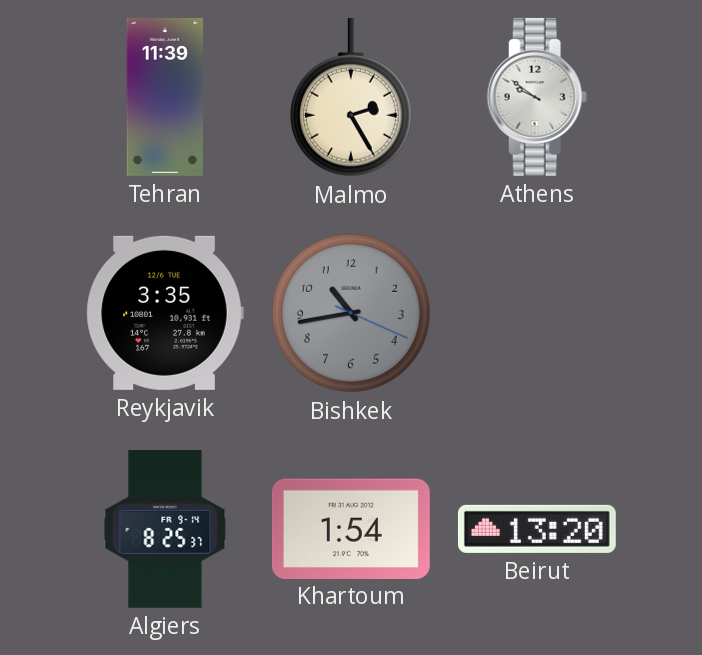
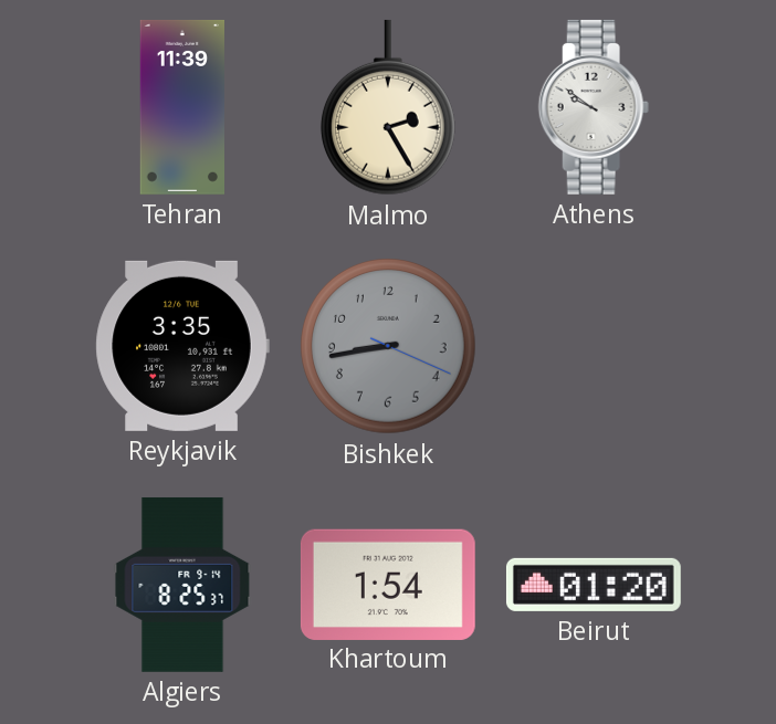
Bishkek: 10:43 -> 8:43
Beirut: 13:20 -> 01:20
